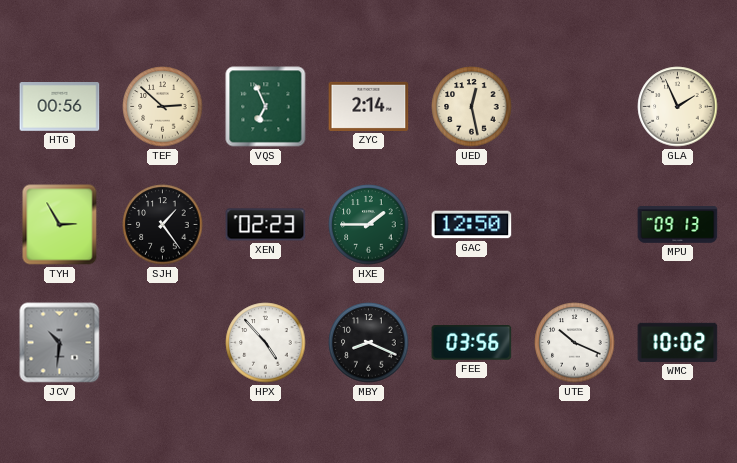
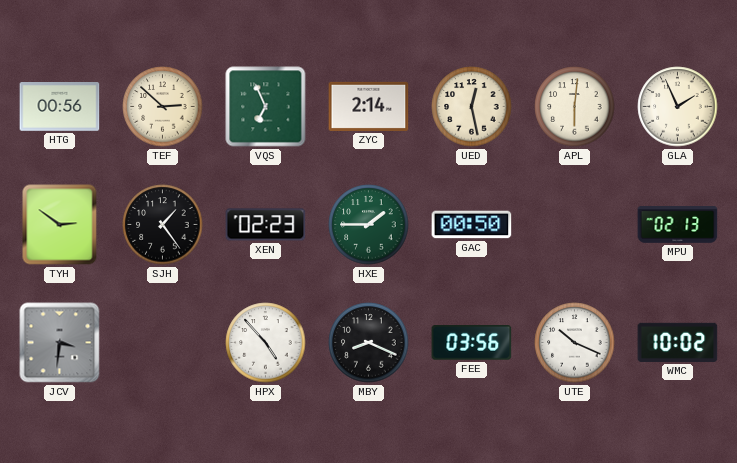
APL: none -> 6:01
TYH: 2:55 -> 2:51
GAC: 12:50 -> 00:50
MPU: 09:13 -> 02:13
JCV: 10:31 -> 3:31
